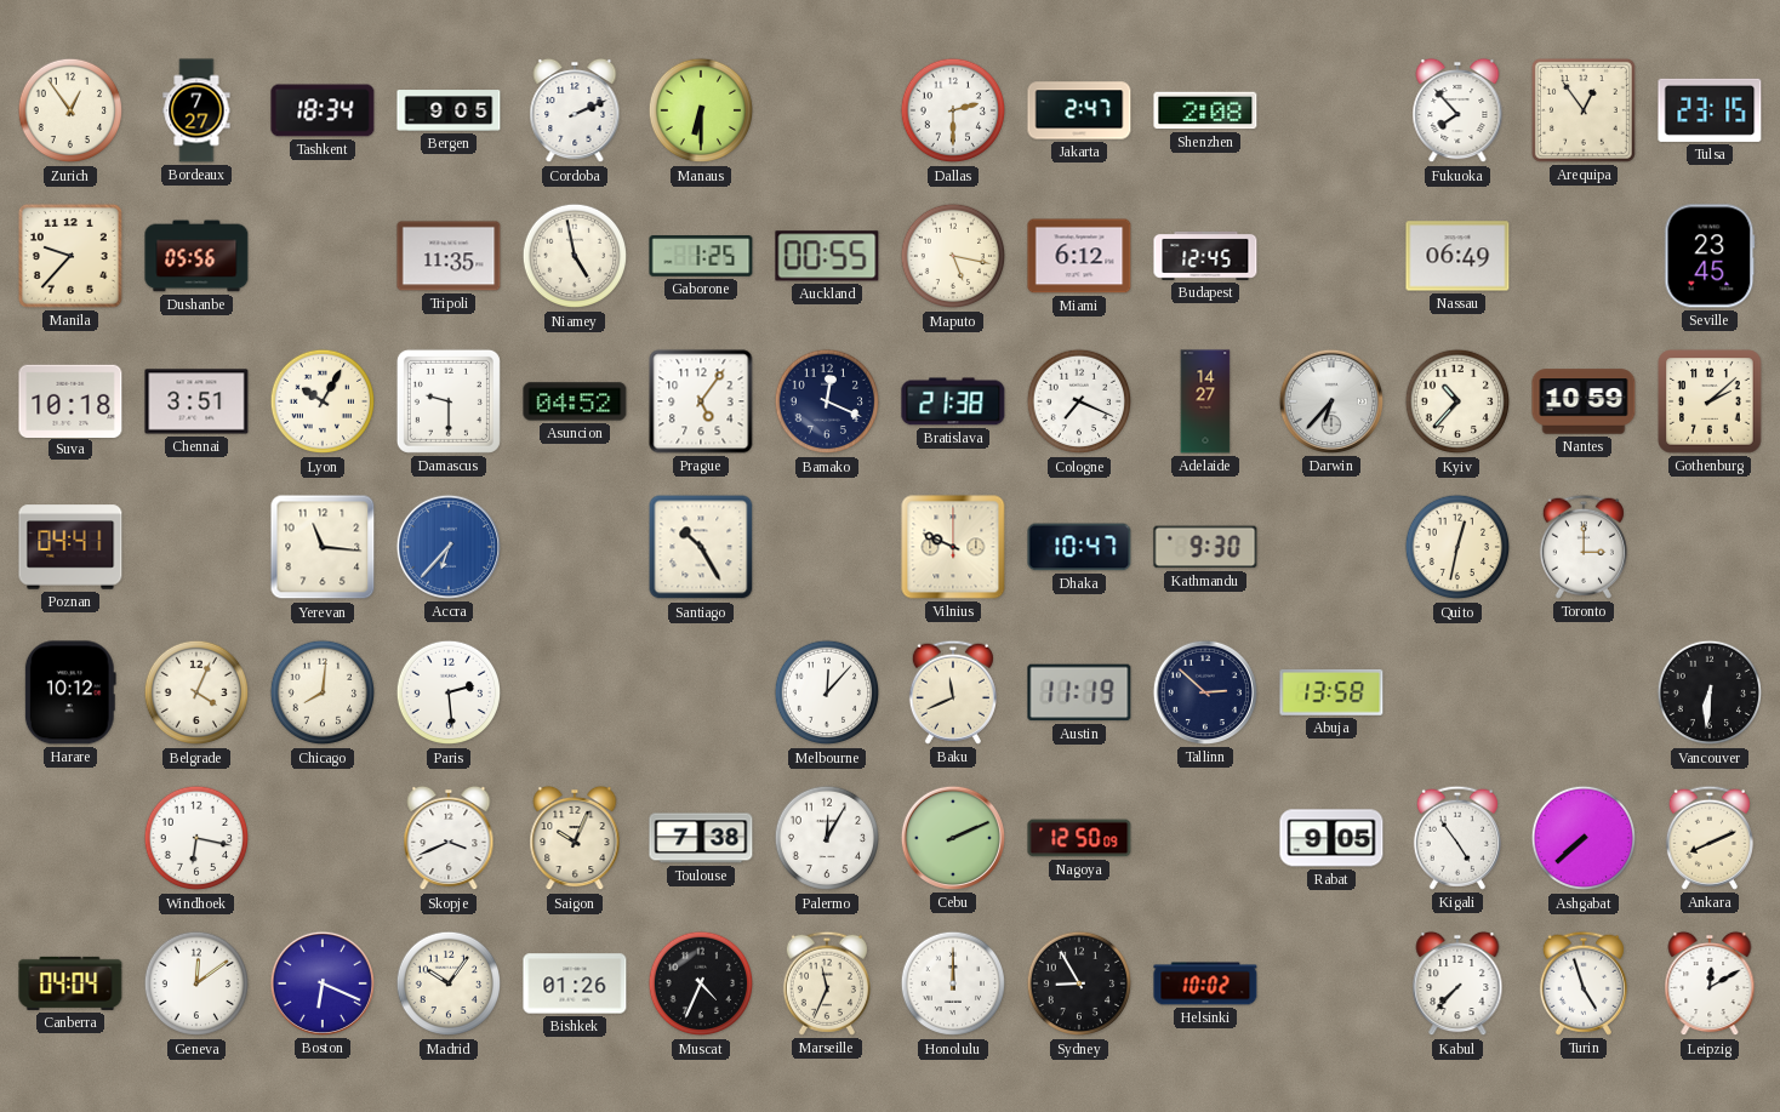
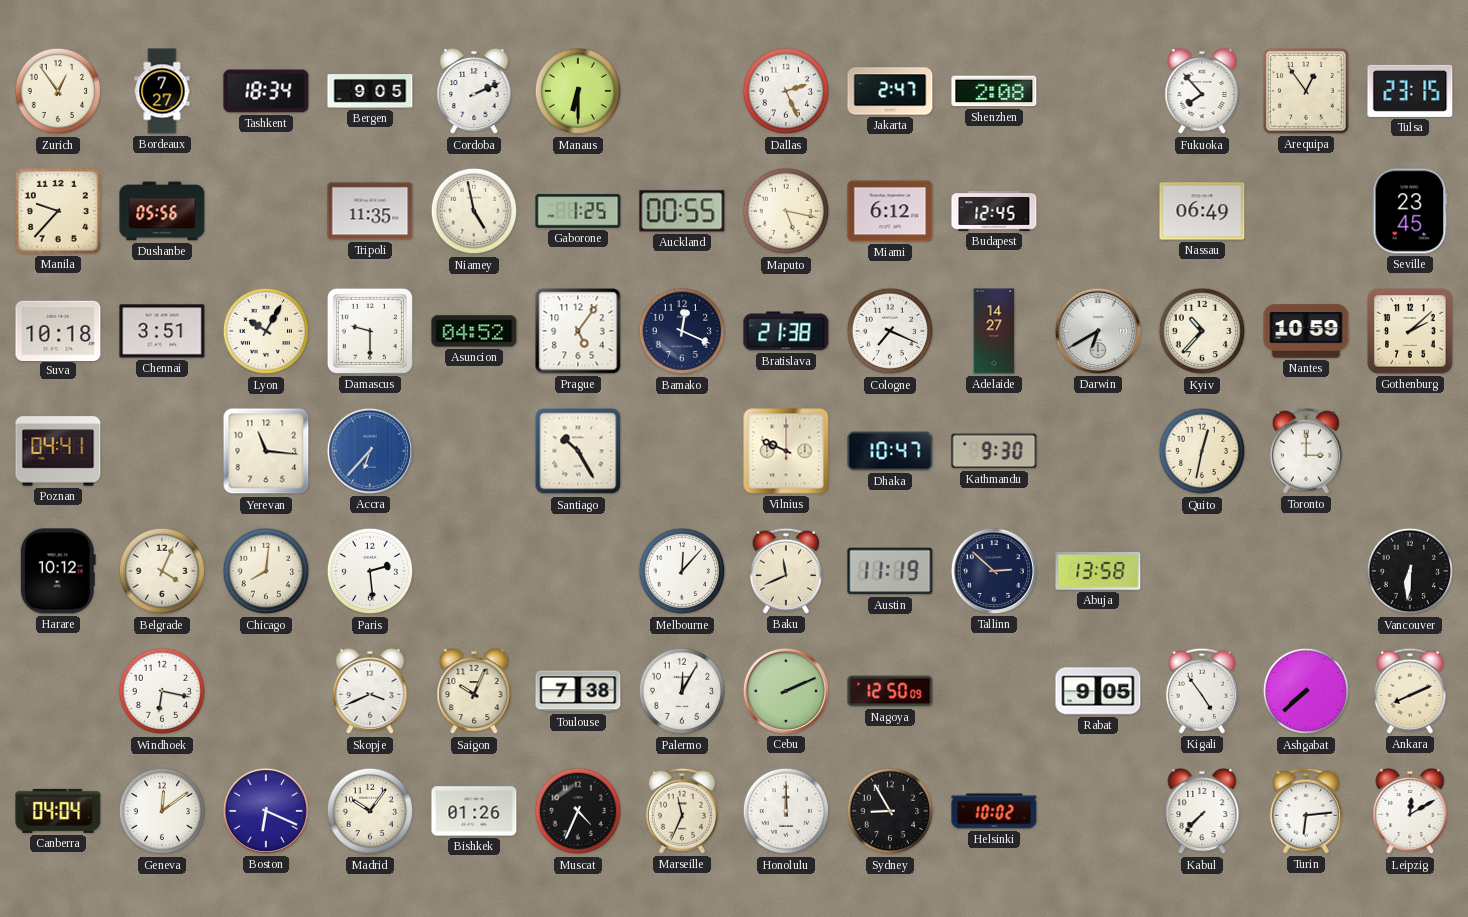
Dallas: 2:30 -> 2:26
Darwin: 6:37 -> 6:40
Turin: 4:57 -> 6:14
